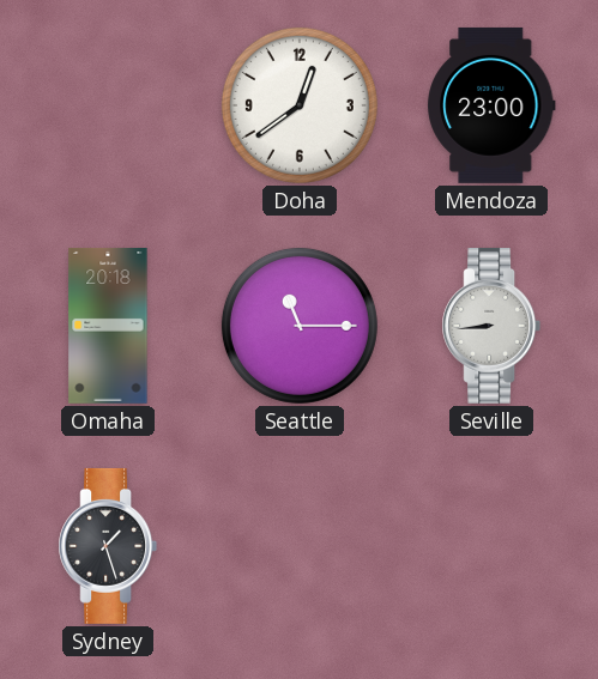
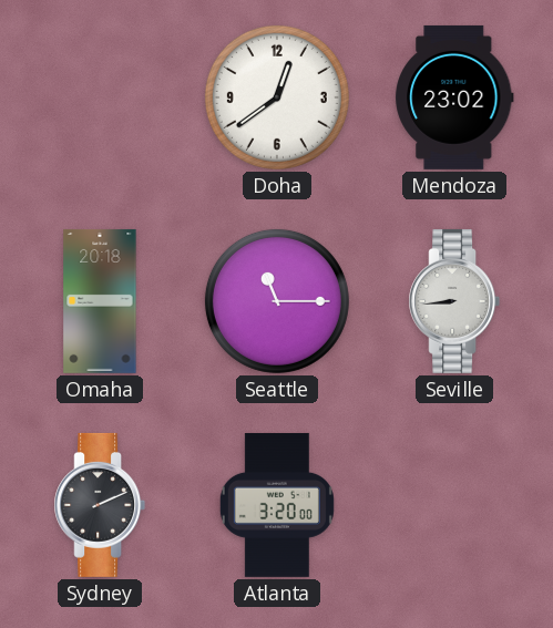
Mendoza: 23:00 -> 23:02
Sydney: 1:27 -> 2:11
Atlanta: none -> 3:20
